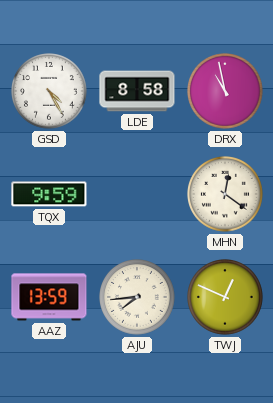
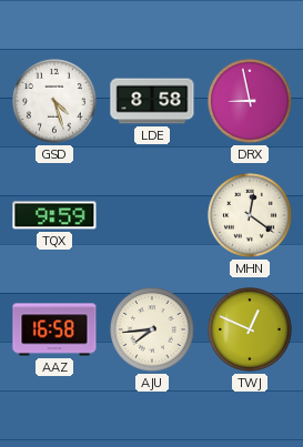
GSD: 4:25 -> 4:27
DRX: 10:58 -> 8:58
AAZ: 13:59 -> 16:58
